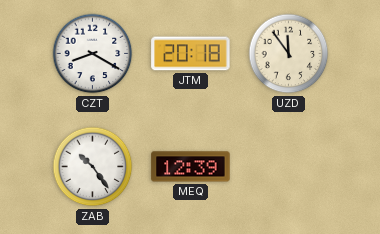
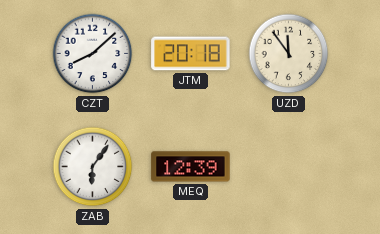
CZT: 8:20 -> 8:08
ZAB: 10:24 -> 6:06
